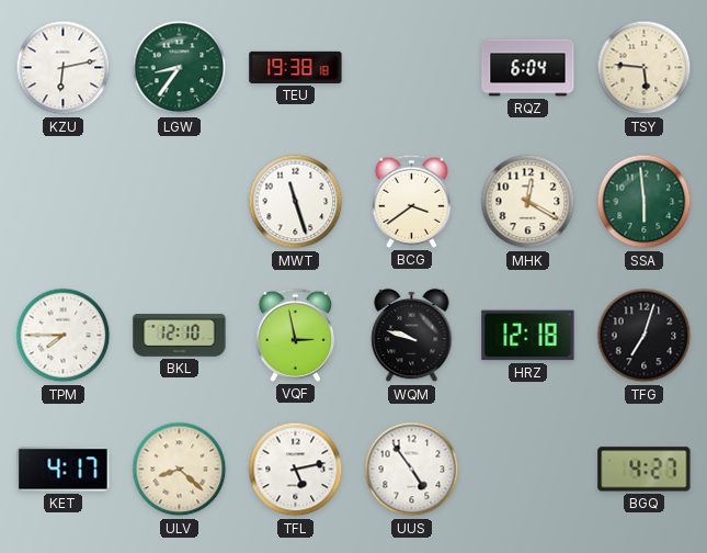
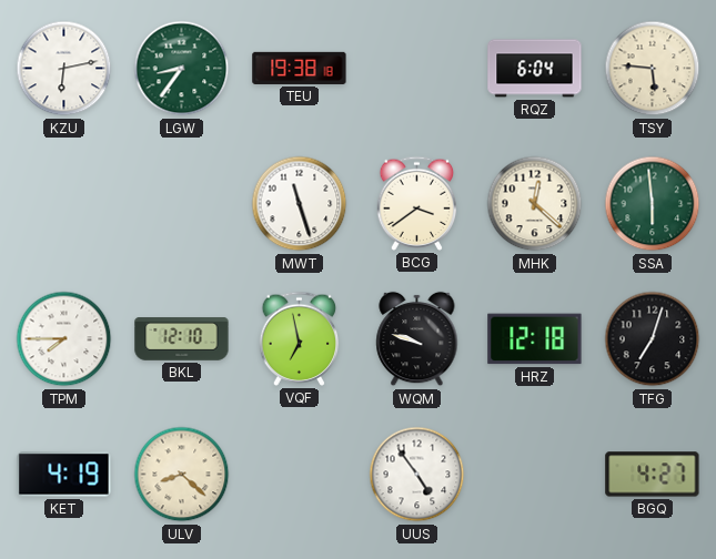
MHK: 12:20 -> 12:22
VQF: 2:58 -> 6:58
KET: 4:17 -> 4:19
TFL: 5:13 -> none
